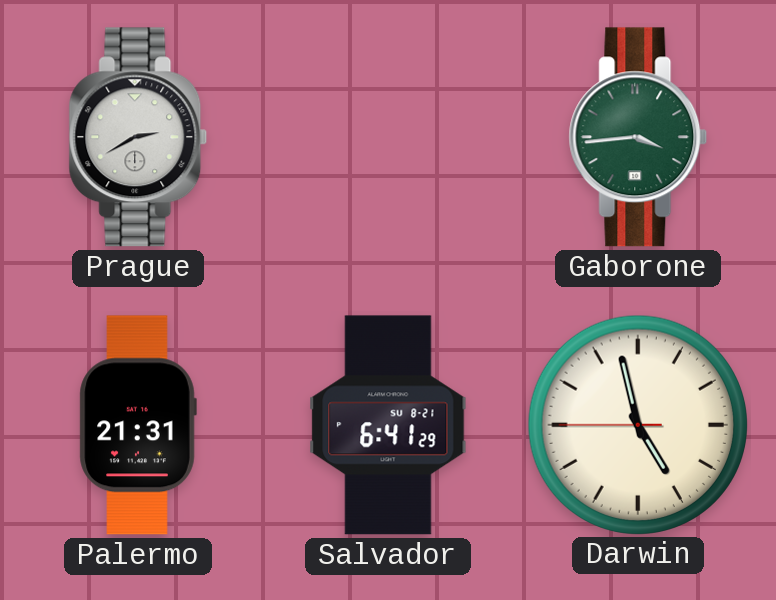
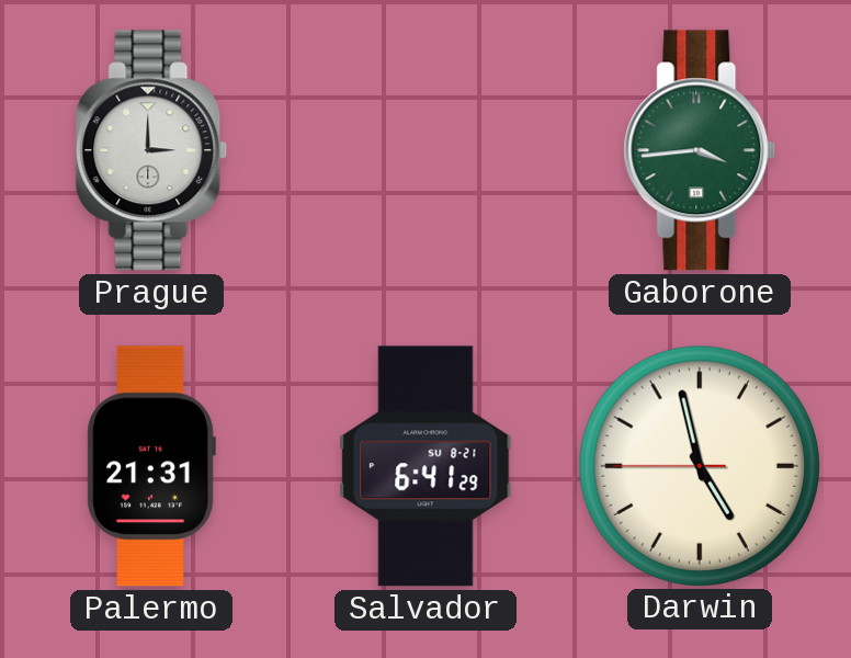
Prague: 2:40 -> 3:00
